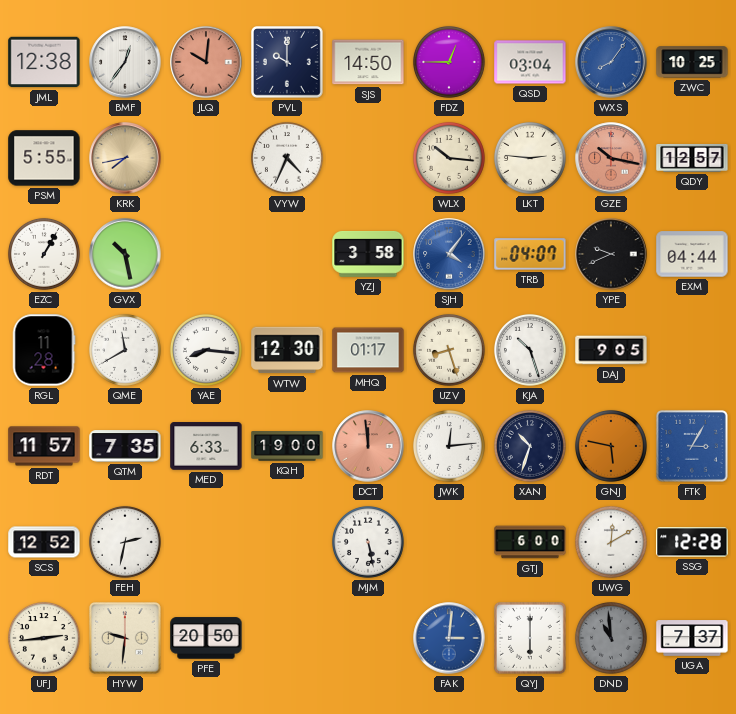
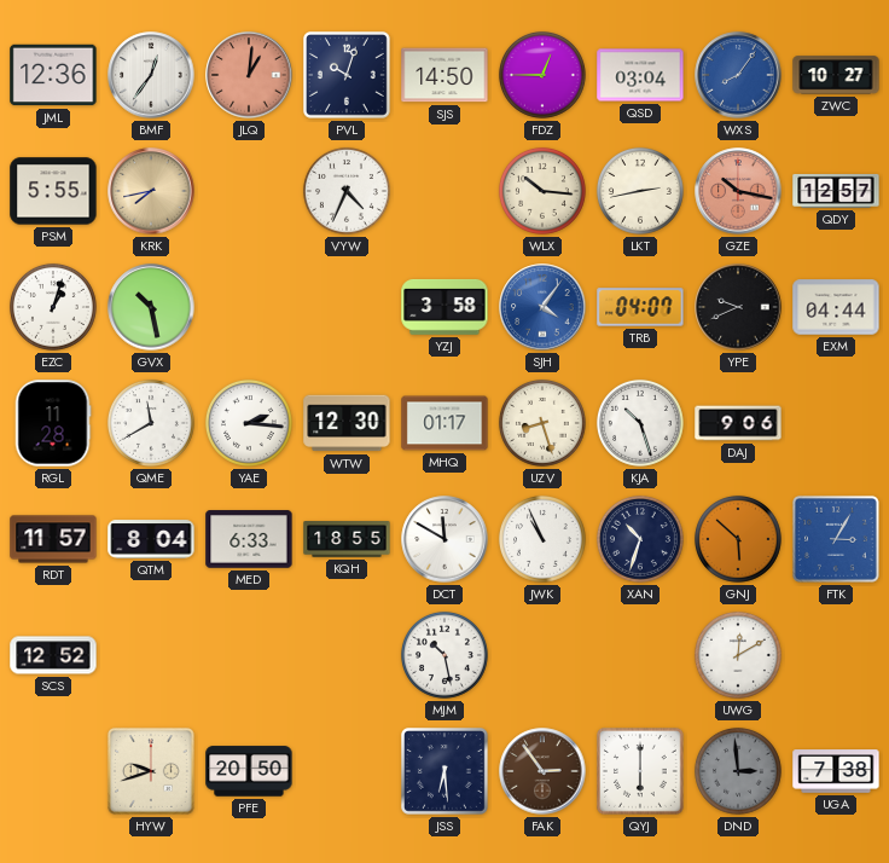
JML: 12:38 -> 12:36
JLQ: 10:01 -> 1:01
PVL: 10:00 -> 10:03
ZWC: 10:25 -> 10:27
LKT: 2:46 -> 2:43
EZC: 1:05 -> 1:03
YAE: 8:16 -> 2:16
DAJ: 9:05 -> 9:06
QTM: 7:35 -> 8:04
KQH: 19:00 -> 18:55
DCT: 11:59 -> 11:50
DCT dial: salmon -> white
JWK: 12:14 -> 10:56
GNJ: 5:47 -> 5:52
FEH: 2:32 -> none
MJM: 5:28 -> 10:28
GTJ: 6:00 -> none
SSG: 12:28 -> none
UFJ: 2:44 -> none
HYW: 9:31 -> 9:42
JSS: none -> 6:29
FAK: 3:01 -> 2:54
FAK dial: blue -> brown
DND: 10:59 -> 2:59
UGA: 7:37 -> 7:38
